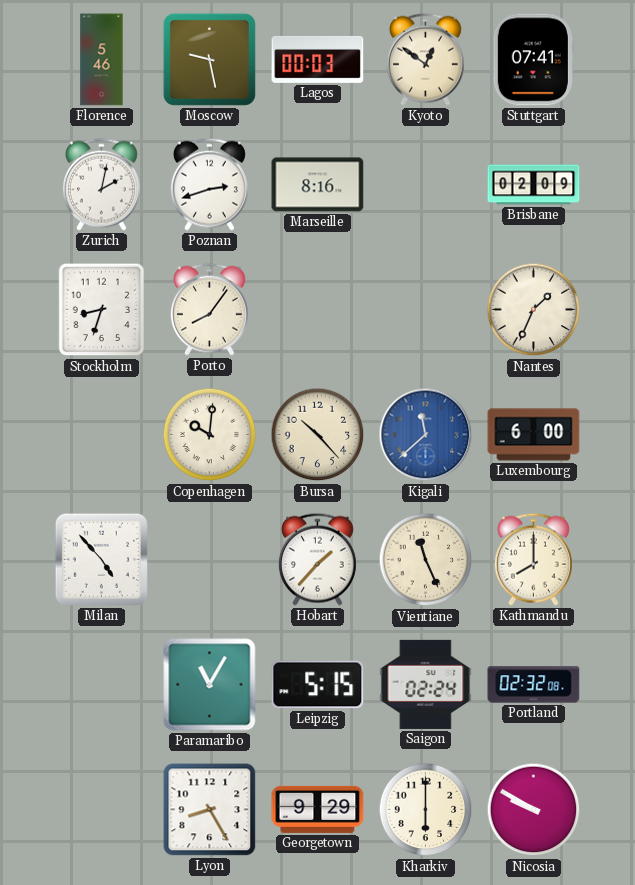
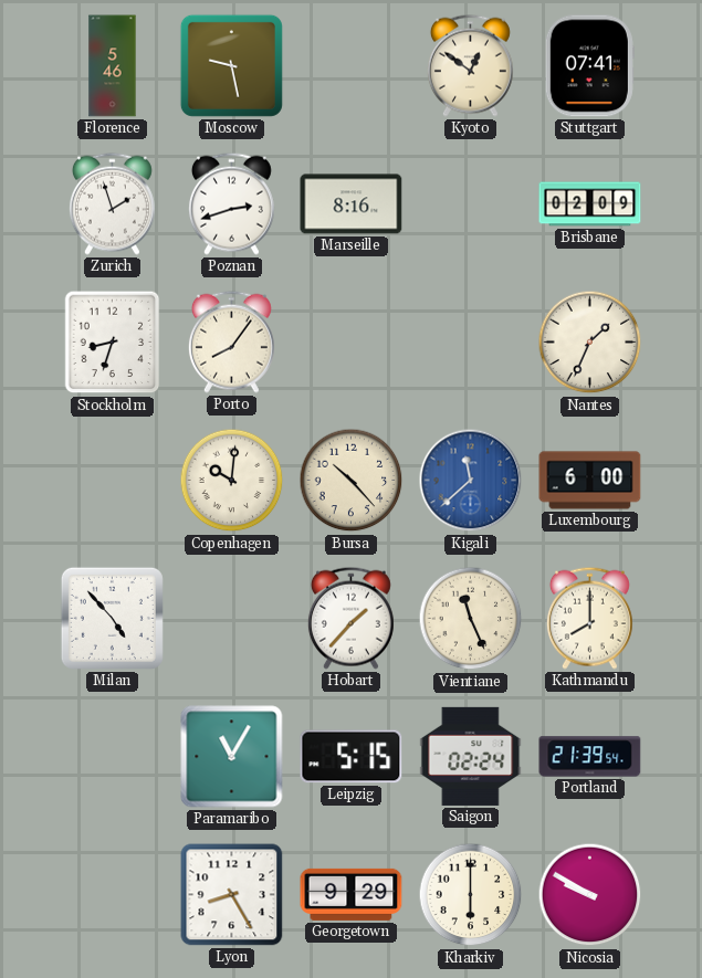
Lagos: 00:03 -> none
Zurich: 2:02 -> 1:57
Portland: 02:32 -> 21:39
